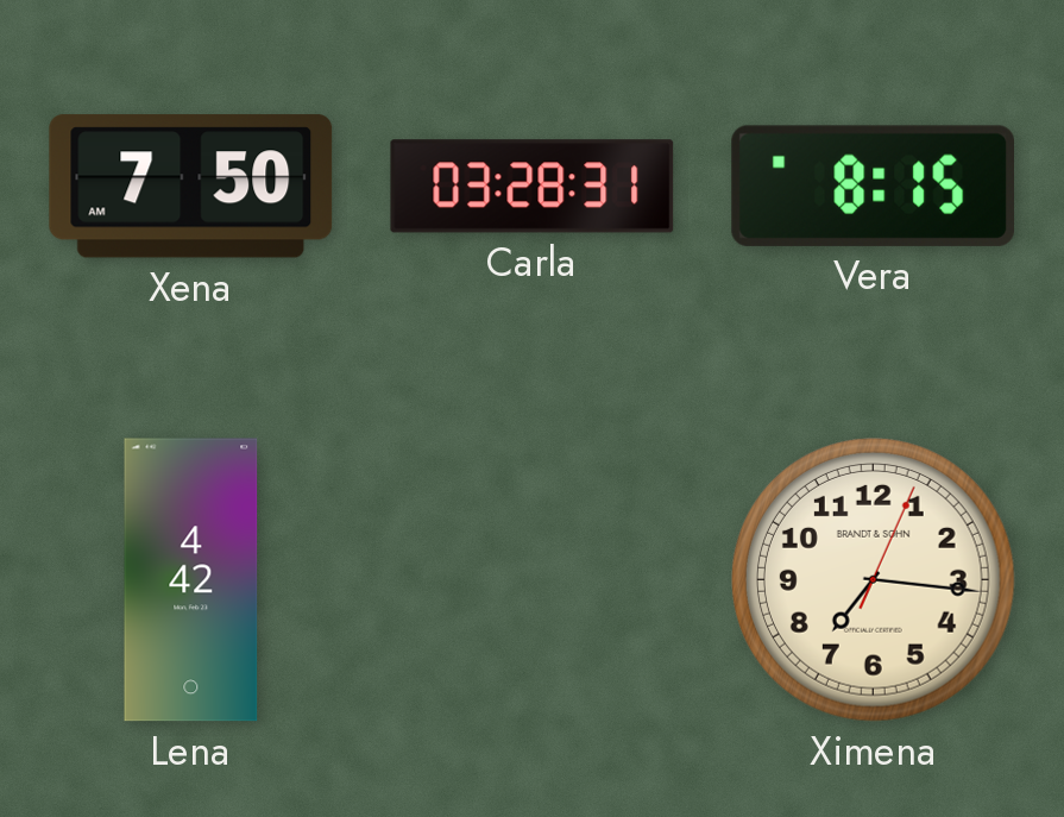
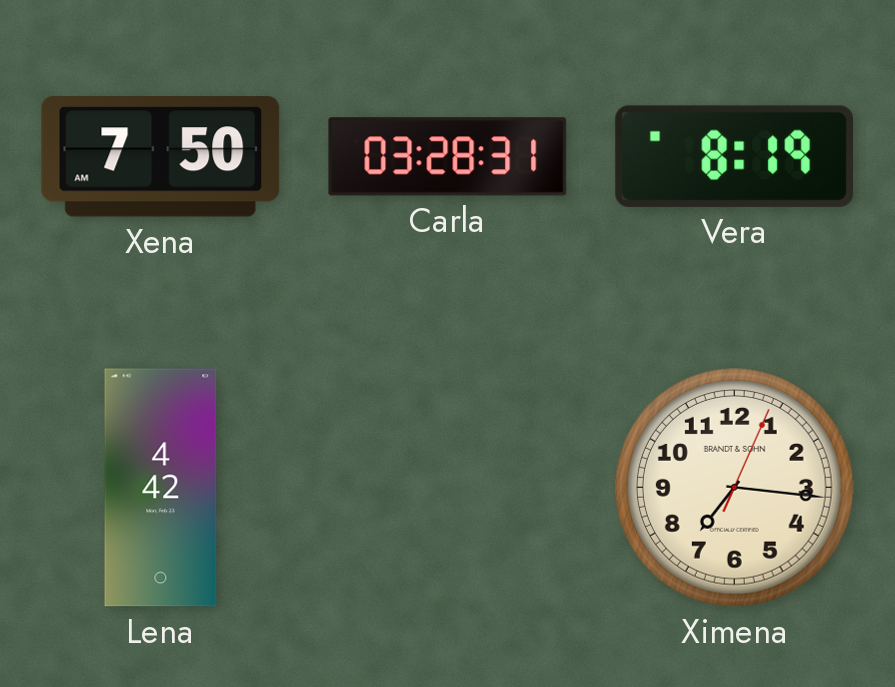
Vera: 8:15 -> 8:19
